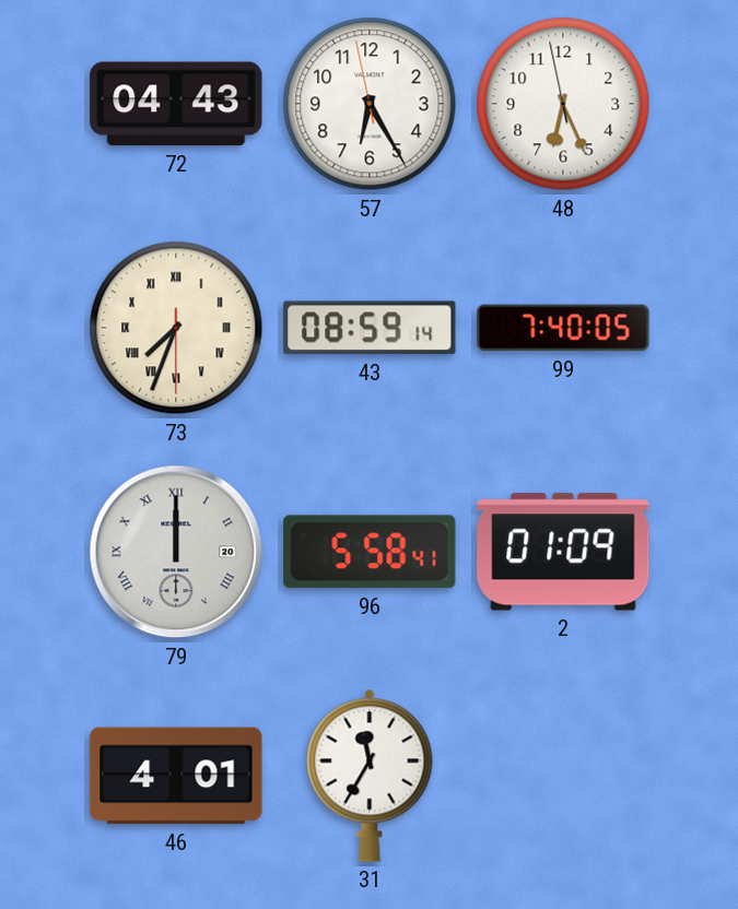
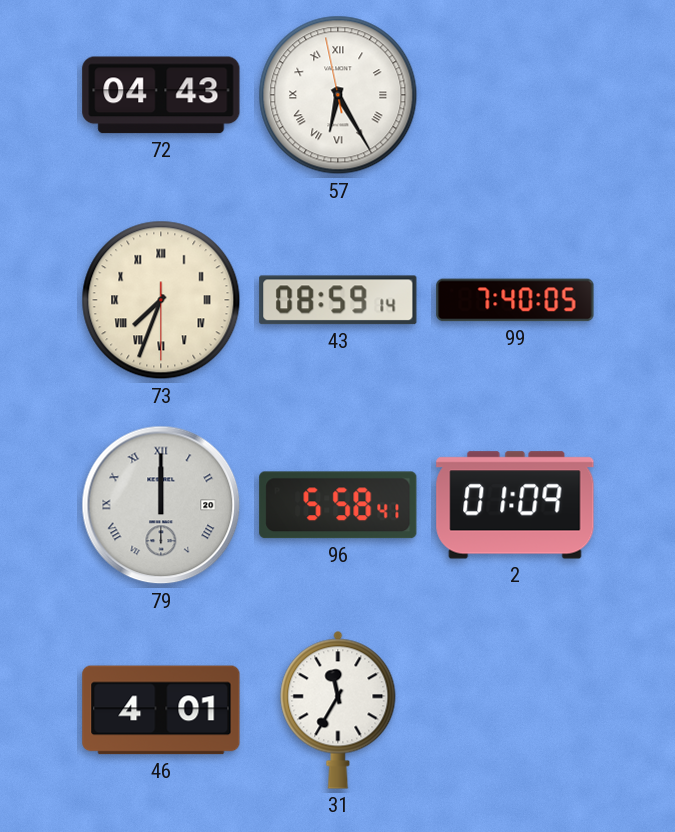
57 numerals: Arabic -> Roman
48: 6:25 -> none
